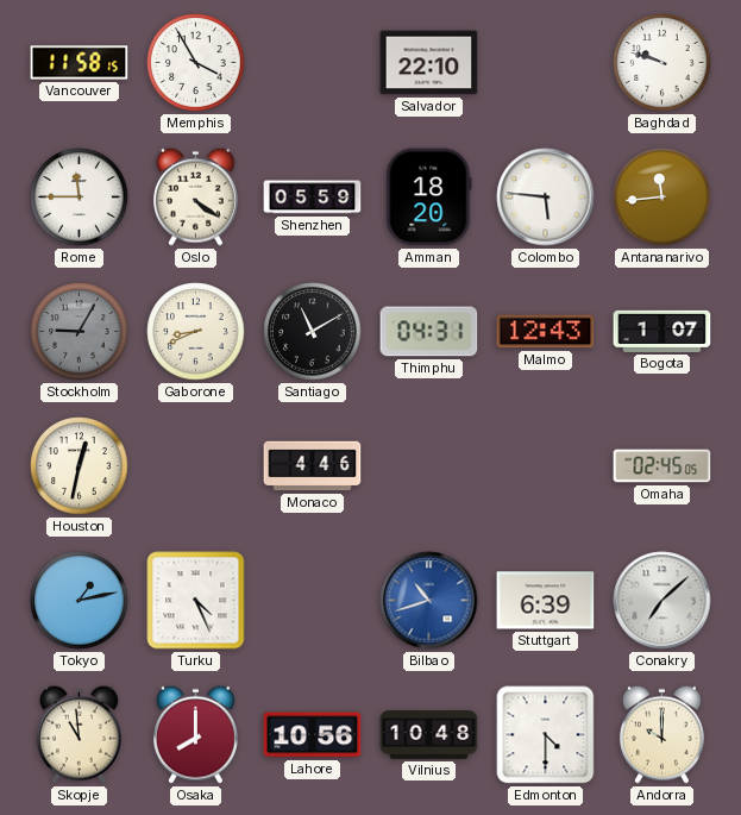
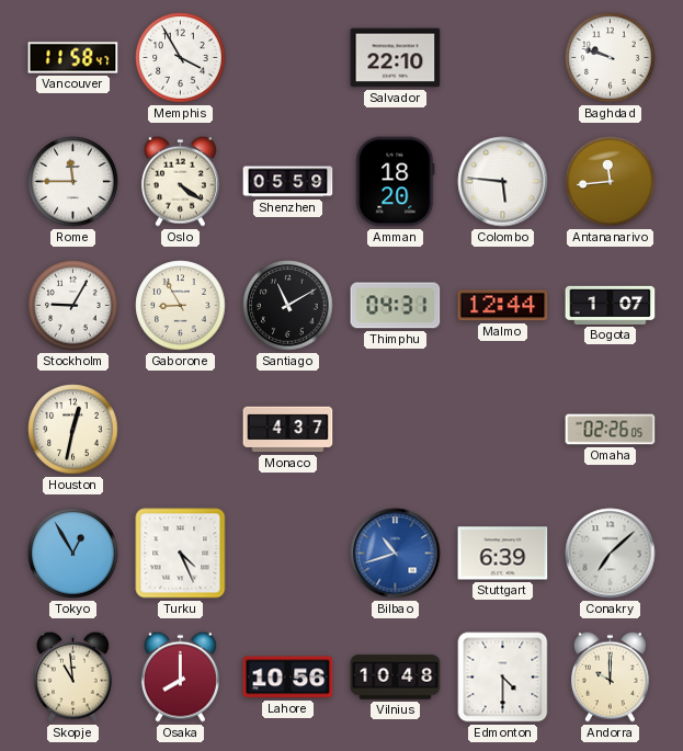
Vancouver: 11:58:15 -> 11:58:47
Stockholm dial: grey -> white
Gaborone: 8:41 -> 8:55
Malmo: 12:43 -> 12:44
Monaco: 4:46 -> 4:37
Omaha: 02:45 -> 02:26
Tokyo: 1:13 -> 12:55
